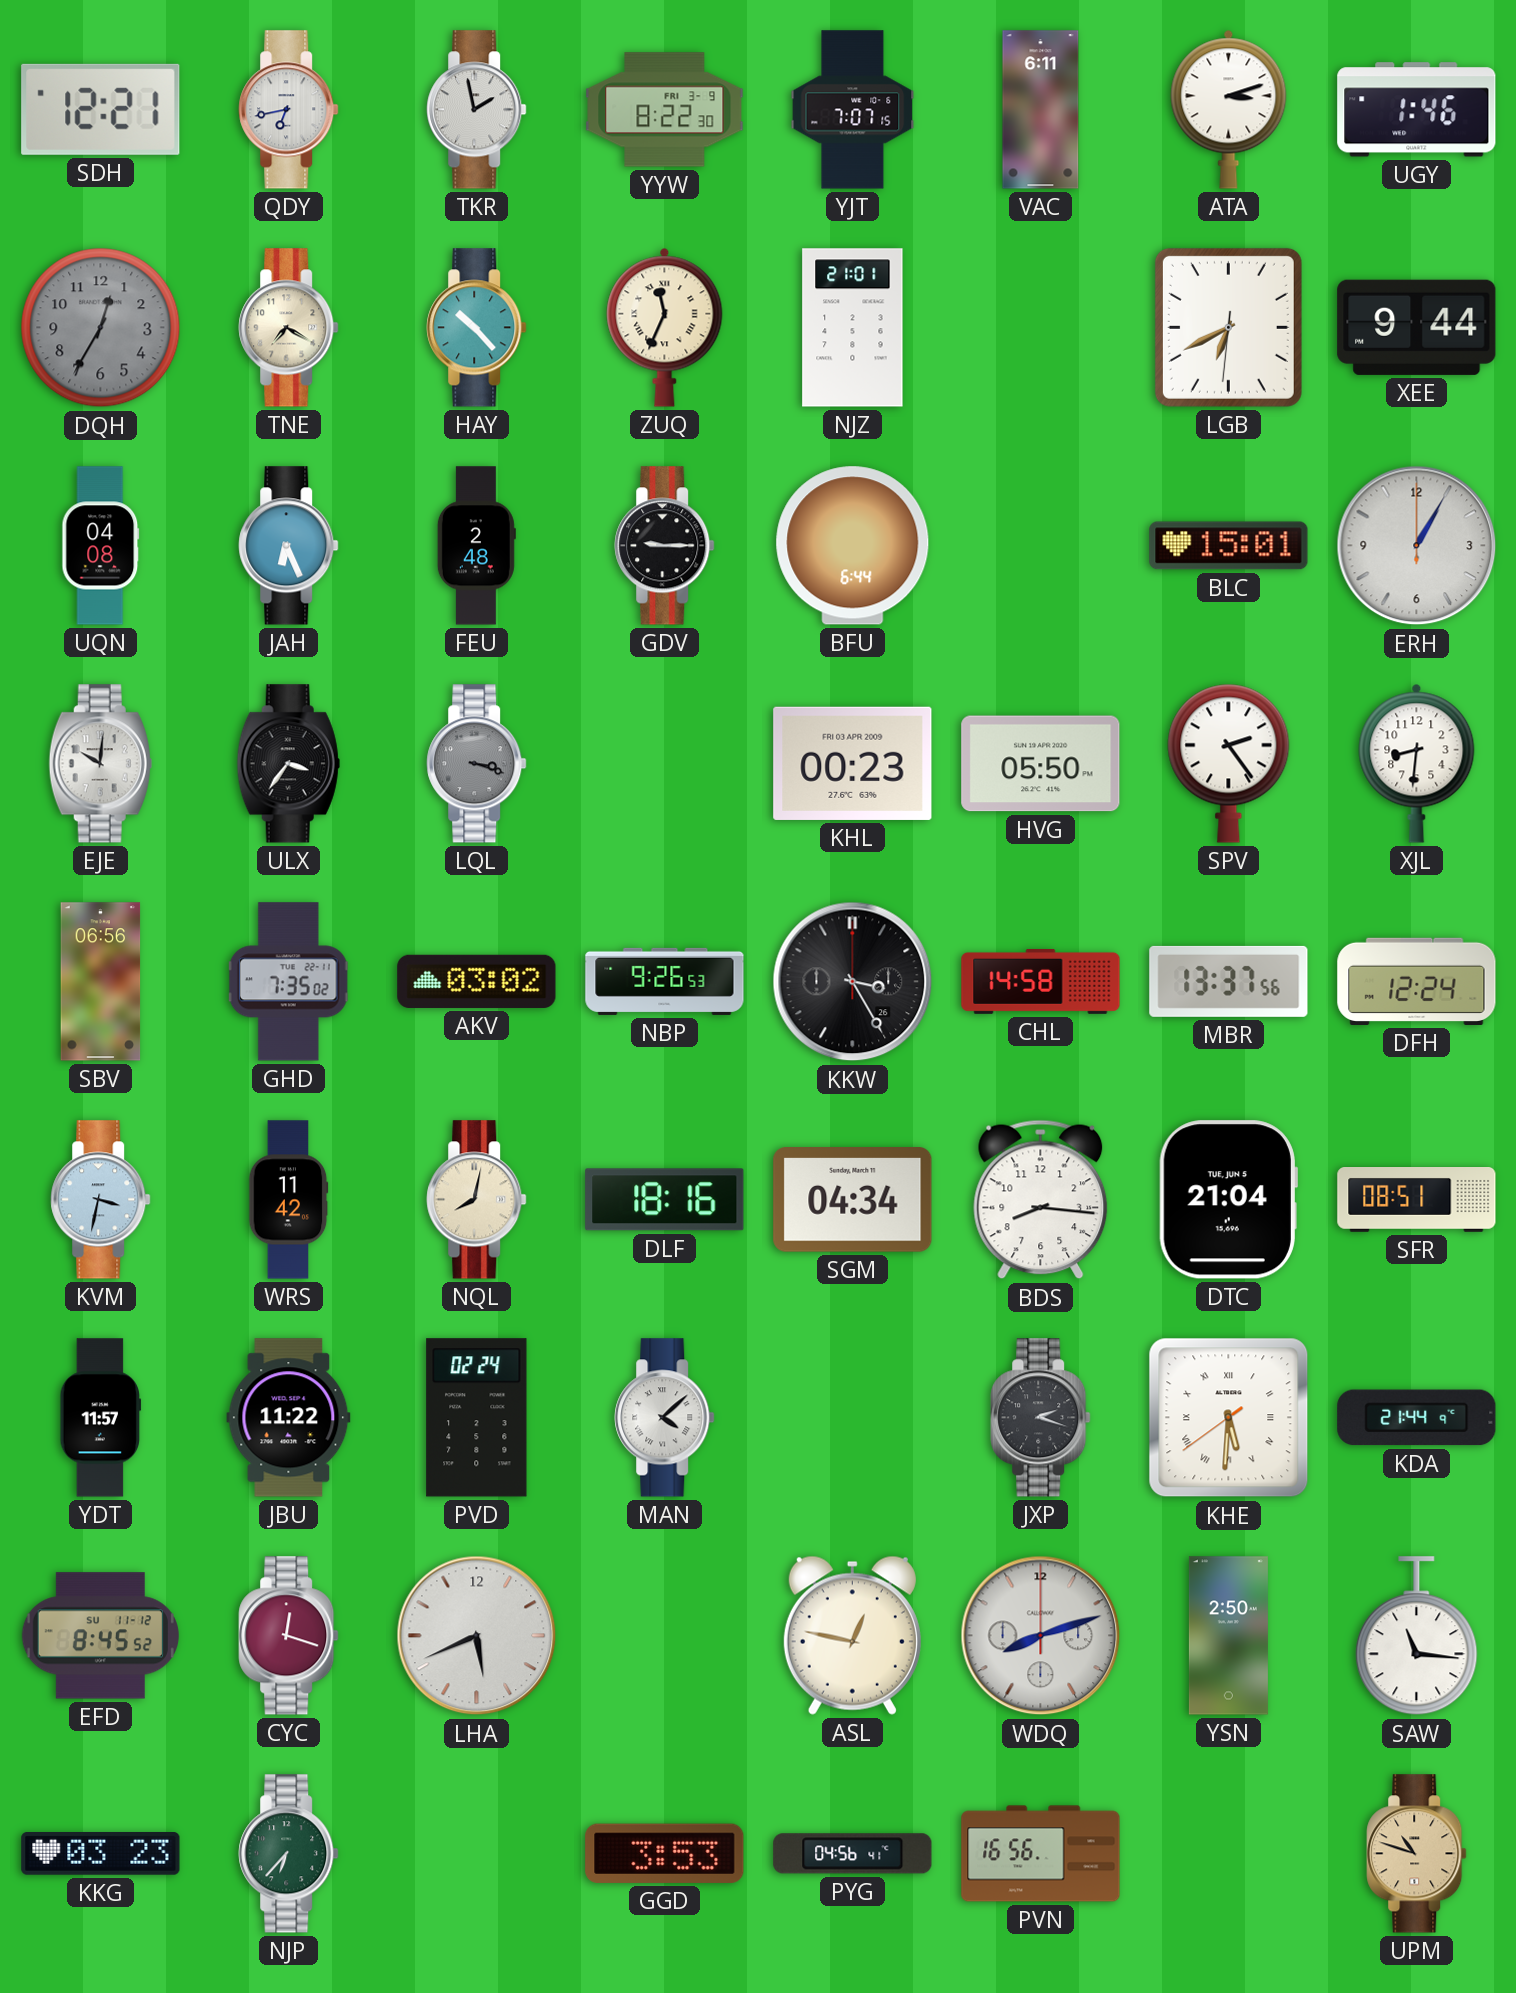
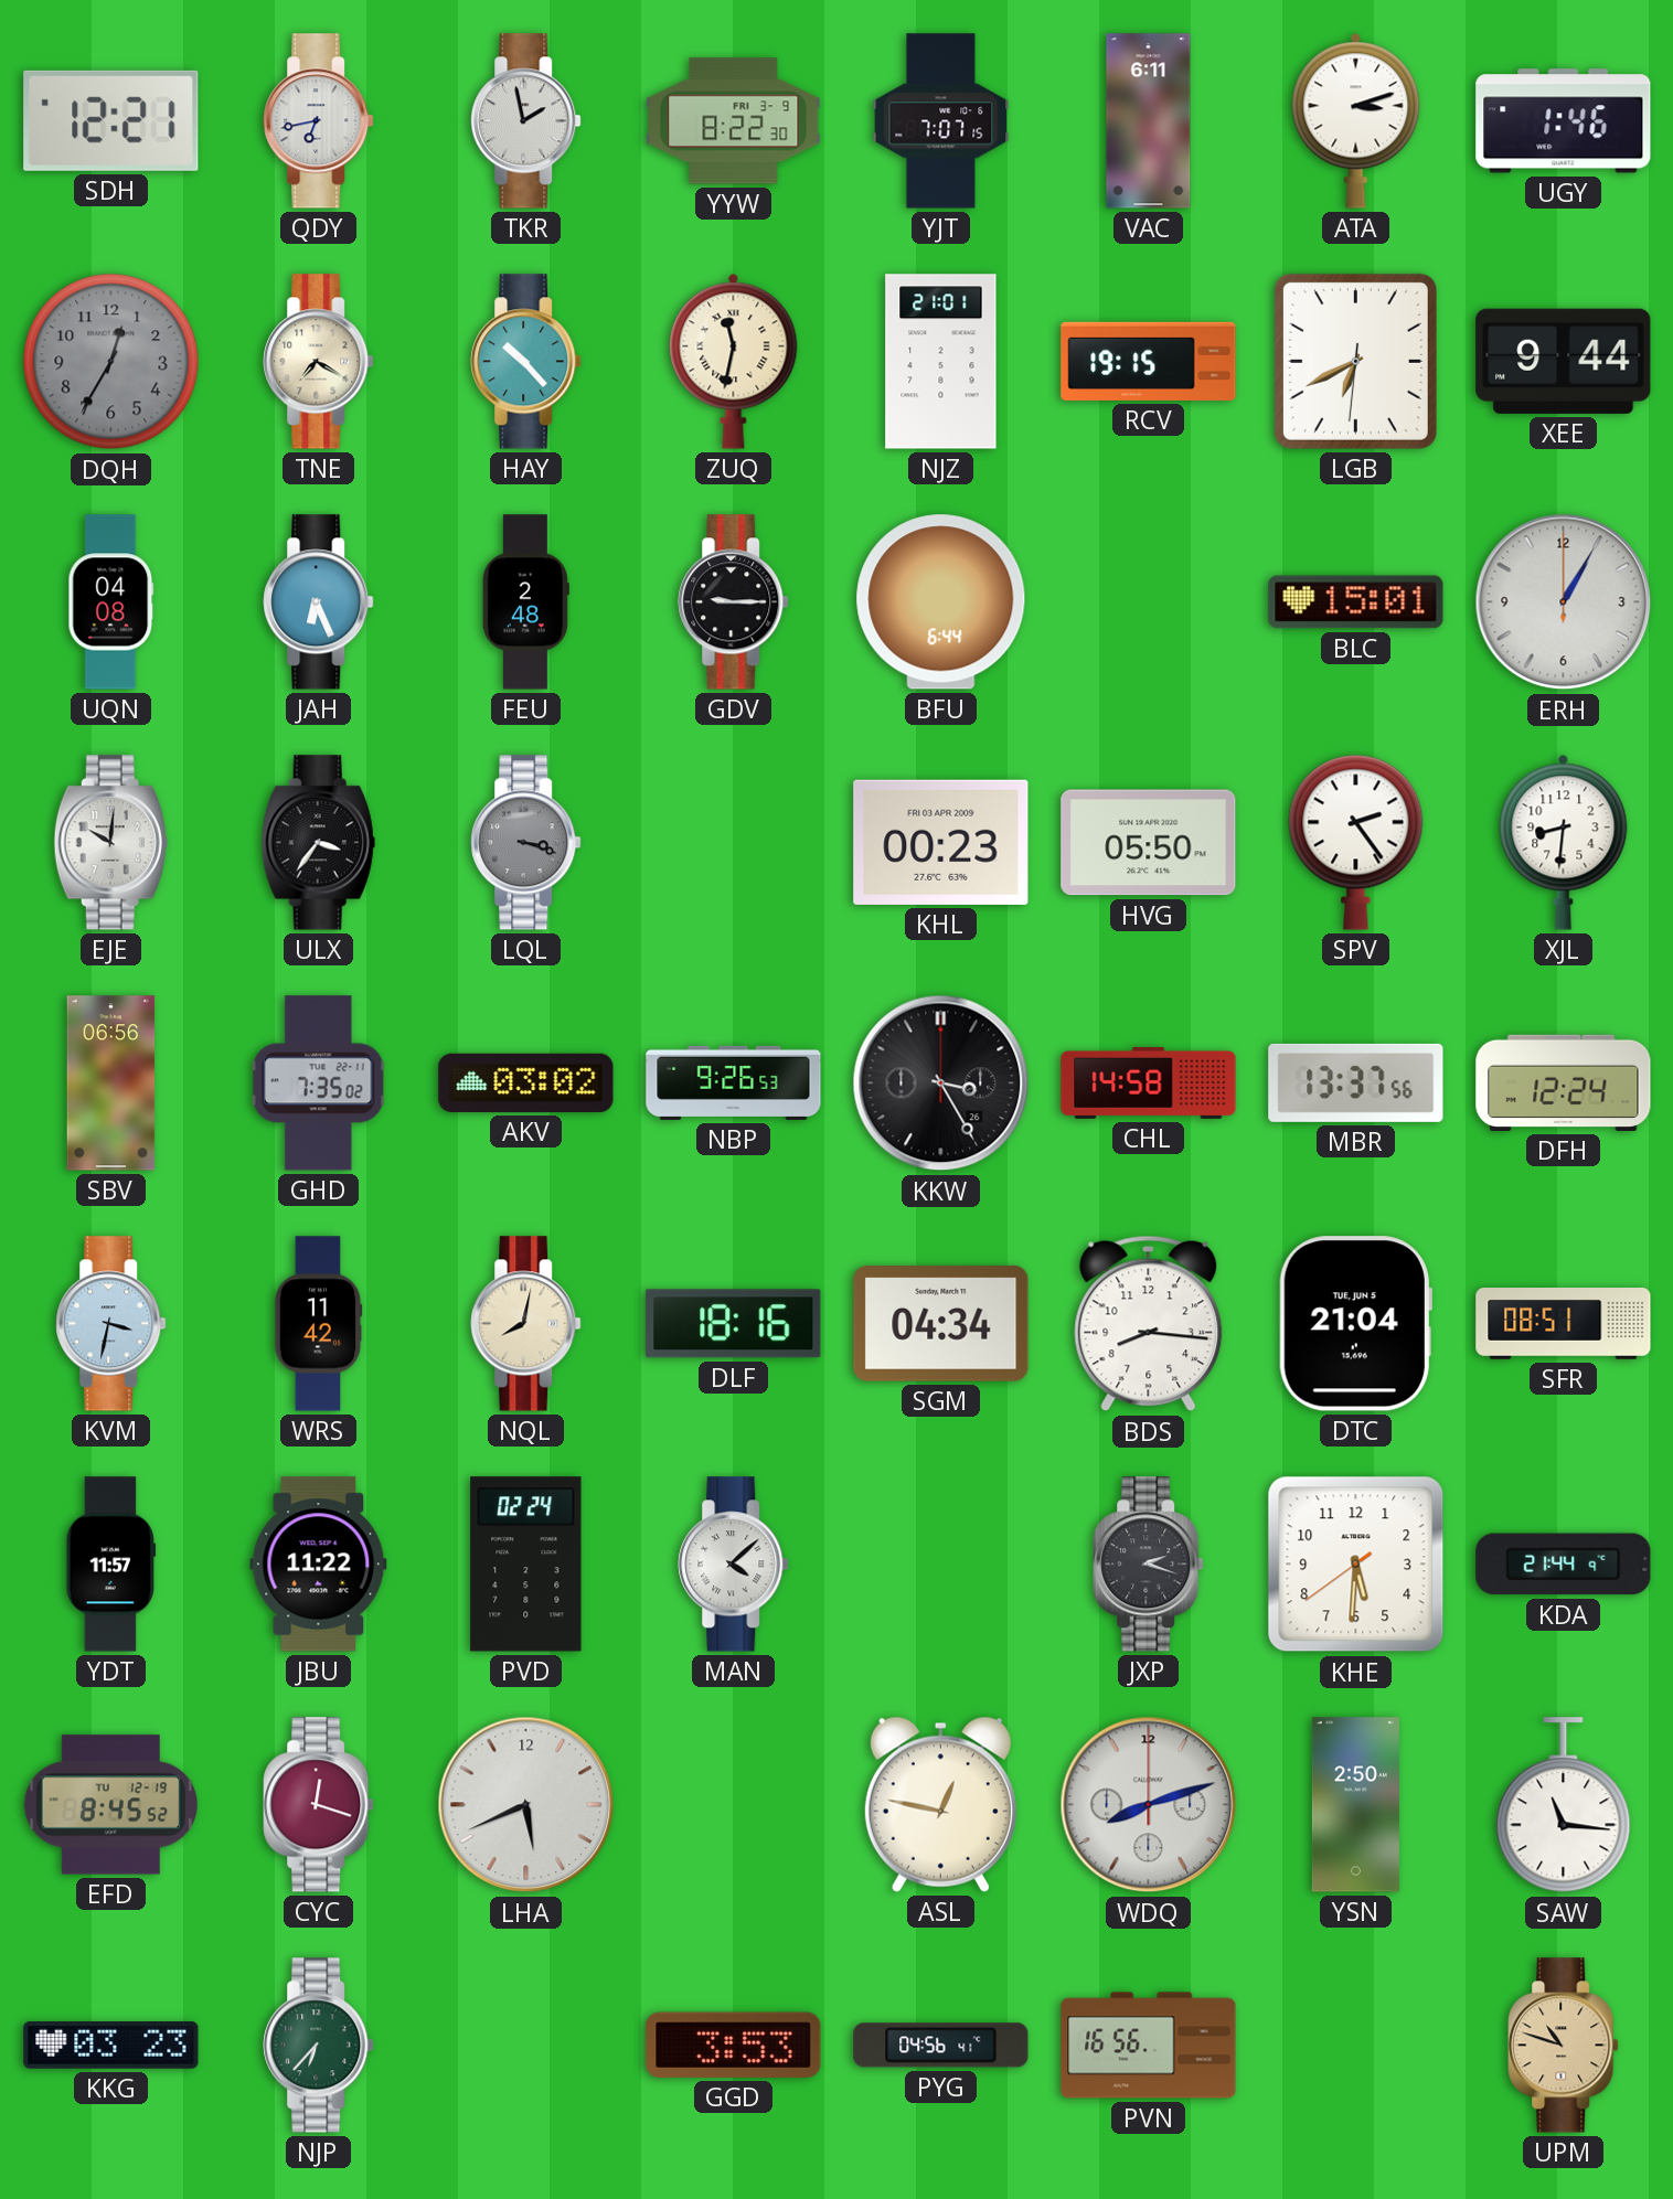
ZUQ: 11:34 -> 11:32
RCV: none -> 19:15
KHE numerals: Roman -> Arabic
EFD date: SU 11-12 -> TU 12-19
